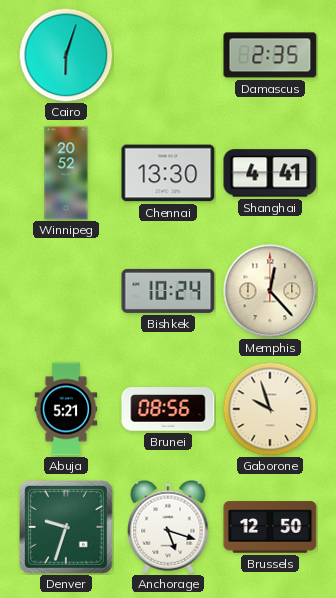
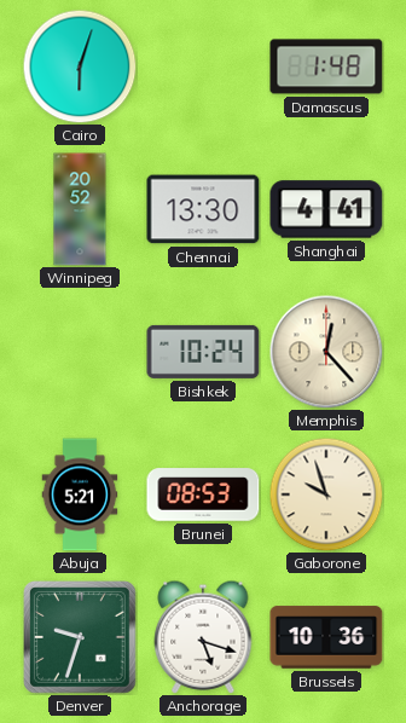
Damascus: 2:35 -> 1:48
Brunei: 08:56 -> 08:53
Brussels: 12:50 -> 10:36
